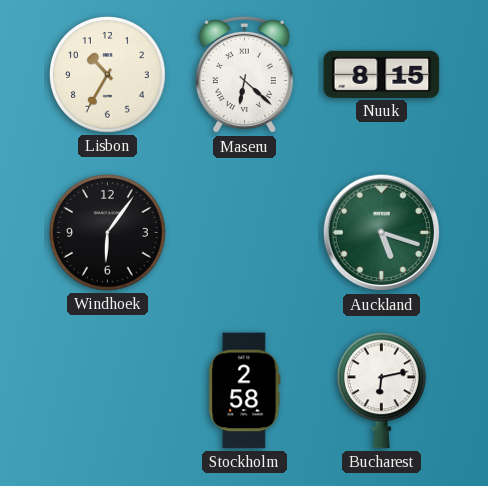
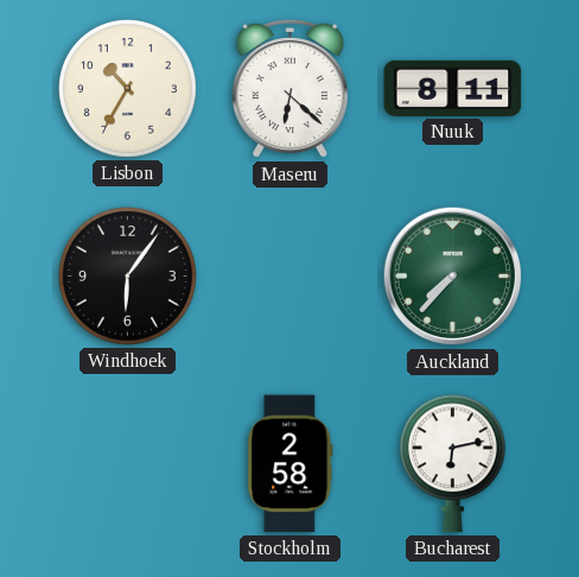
Nuuk: 8:15 -> 8:11
Auckland: 5:18 -> 7:37
